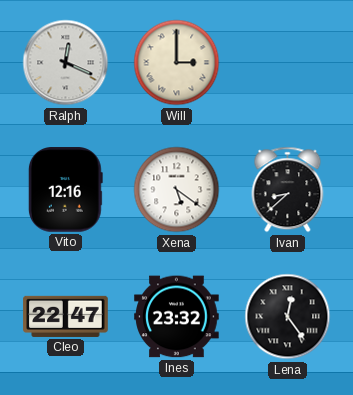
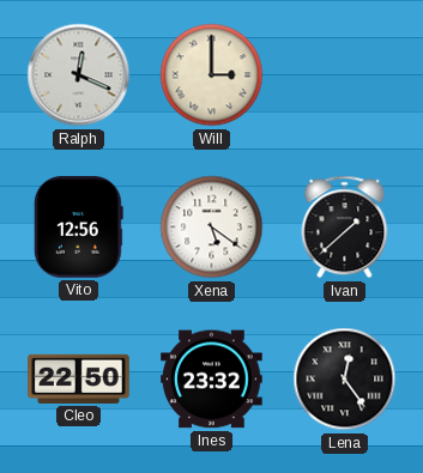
Vito: 12:16 -> 12:56
Ivan: 8:38 -> 1:38
Cleo: 22:47 -> 22:50
